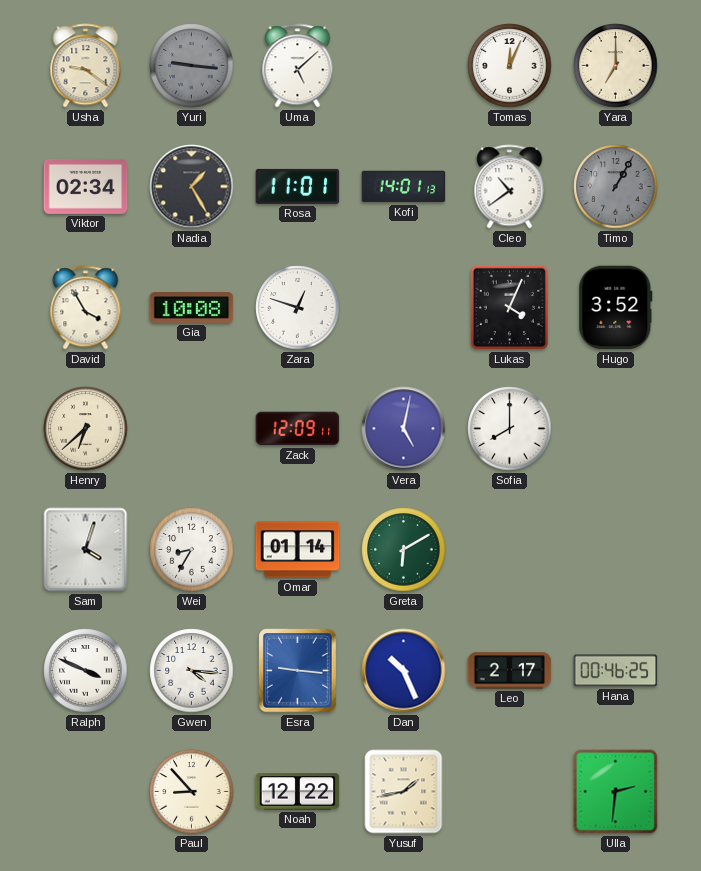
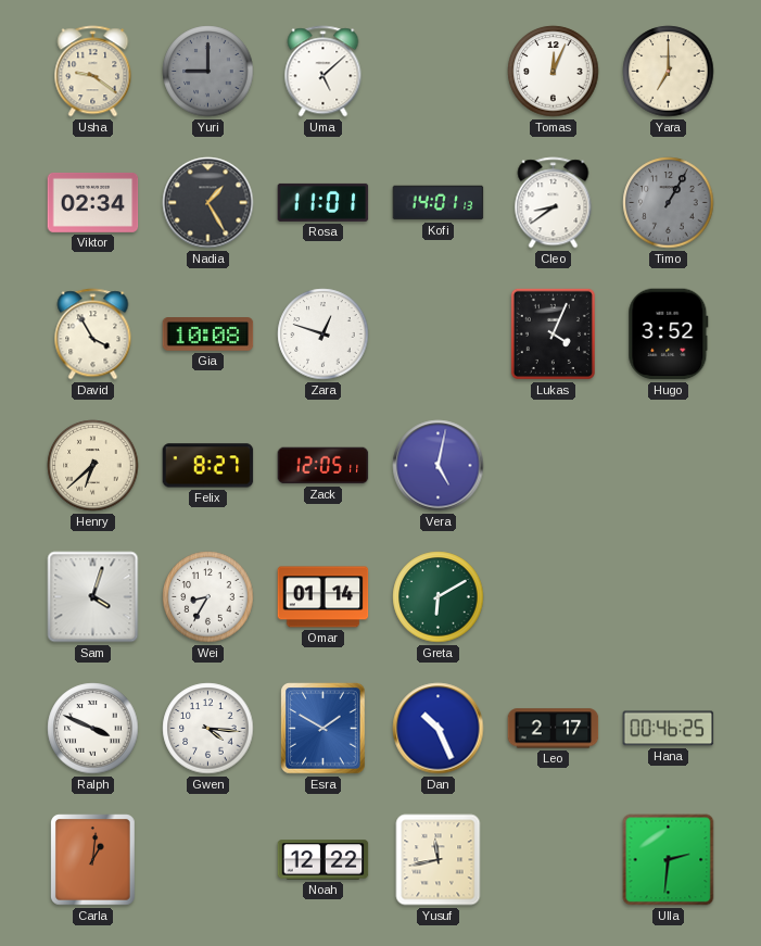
Yuri: 9:16 -> 9:00
Cleo: 10:39 -> 8:39
Felix: none -> 8:27
Zack: 12:09 -> 12:05
Sofia: 8:00 -> none
Esra: 9:16 -> 1:50
Carla: none -> 1:01
Paul: 8:53 -> none
Yusuf: 1:43 -> 11:43
